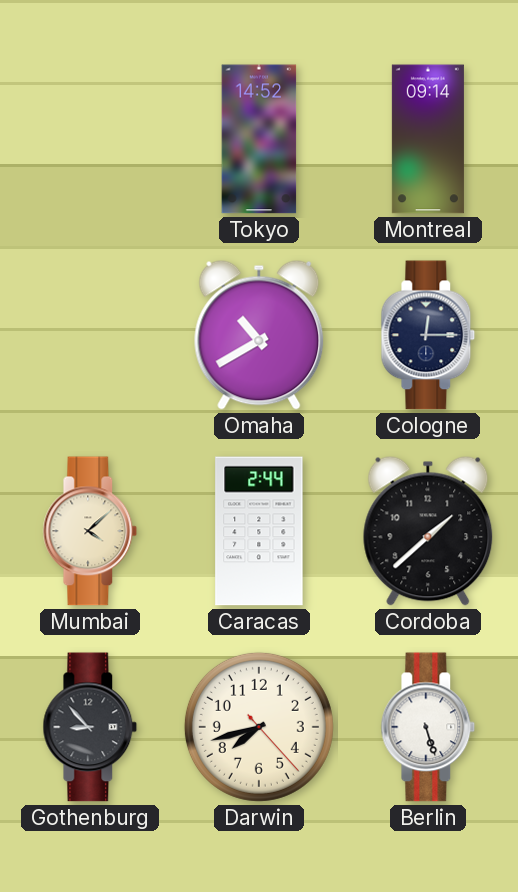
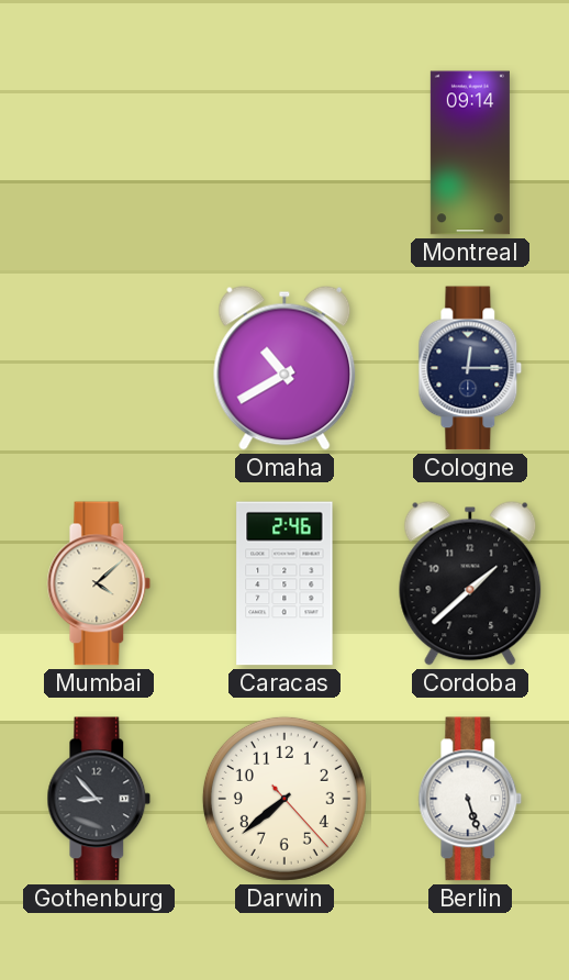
Tokyo: 14:52 -> none
Caracas: 2:44 -> 2:46
Darwin: 7:42 -> 7:38
